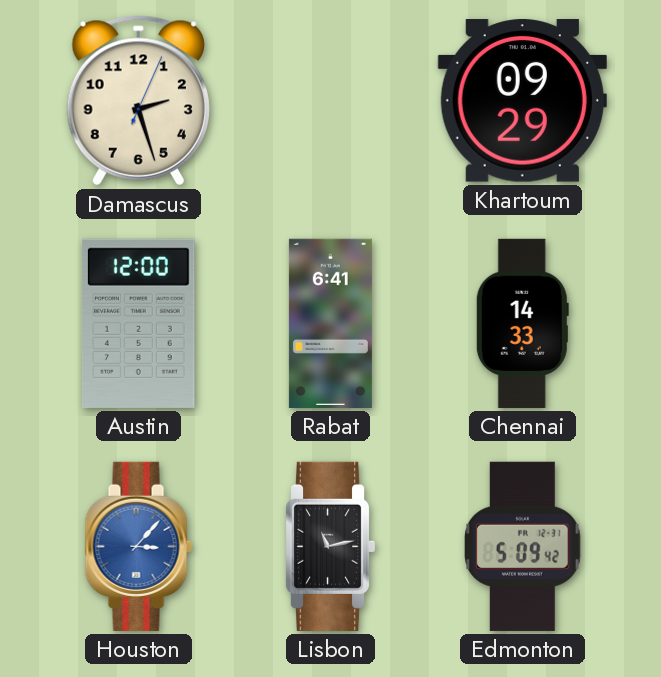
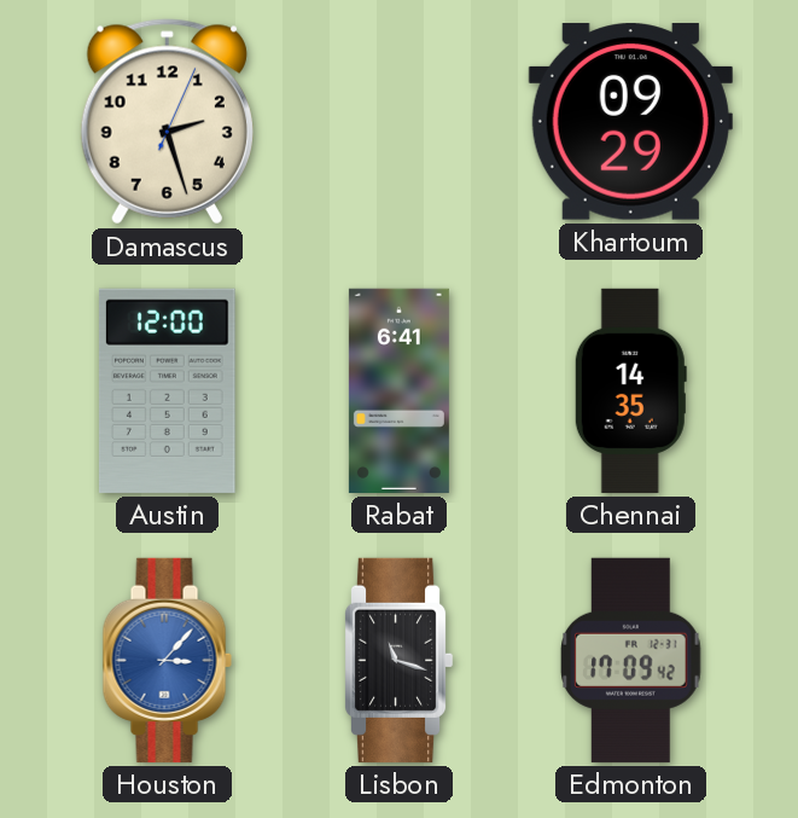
Chennai: 14:33 -> 14:35
Lisbon: 11:13 -> 11:18
Edmonton: 5:09 -> 17:09
